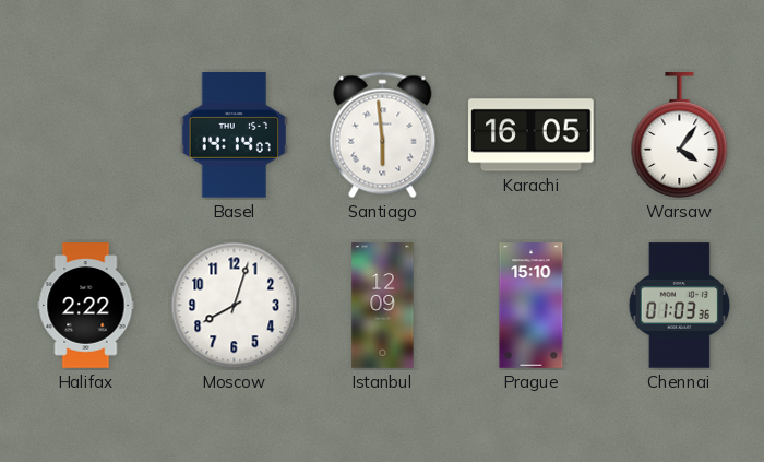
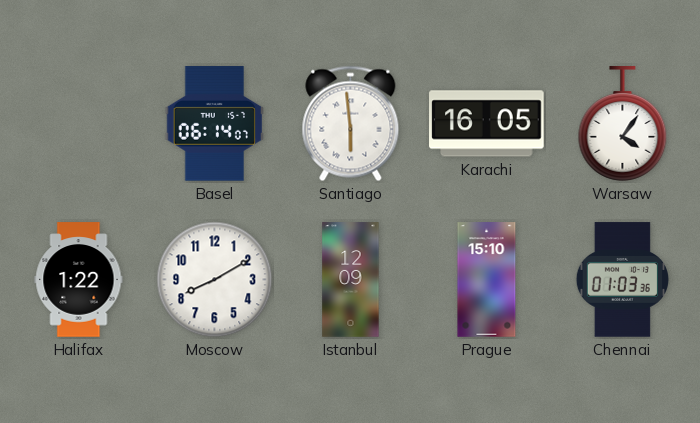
Basel: 14:14 -> 06:14
Halifax: 2:22 -> 1:22
Moscow: 8:03 -> 8:10
